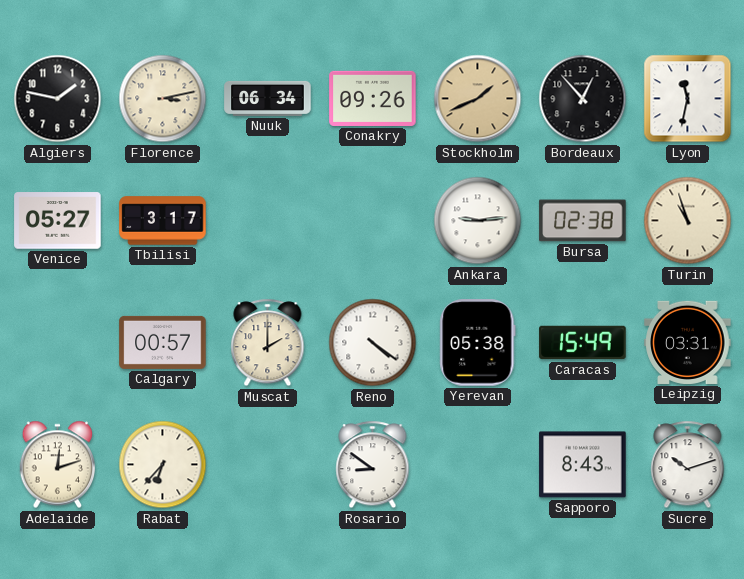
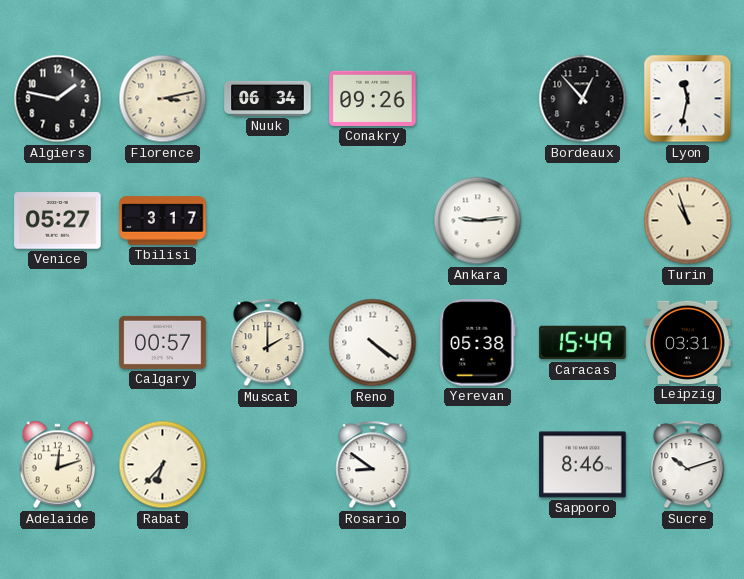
Stockholm: 1:41 -> none
Bursa: 02:38 -> none
Sapporo: 8:43 -> 8:46
